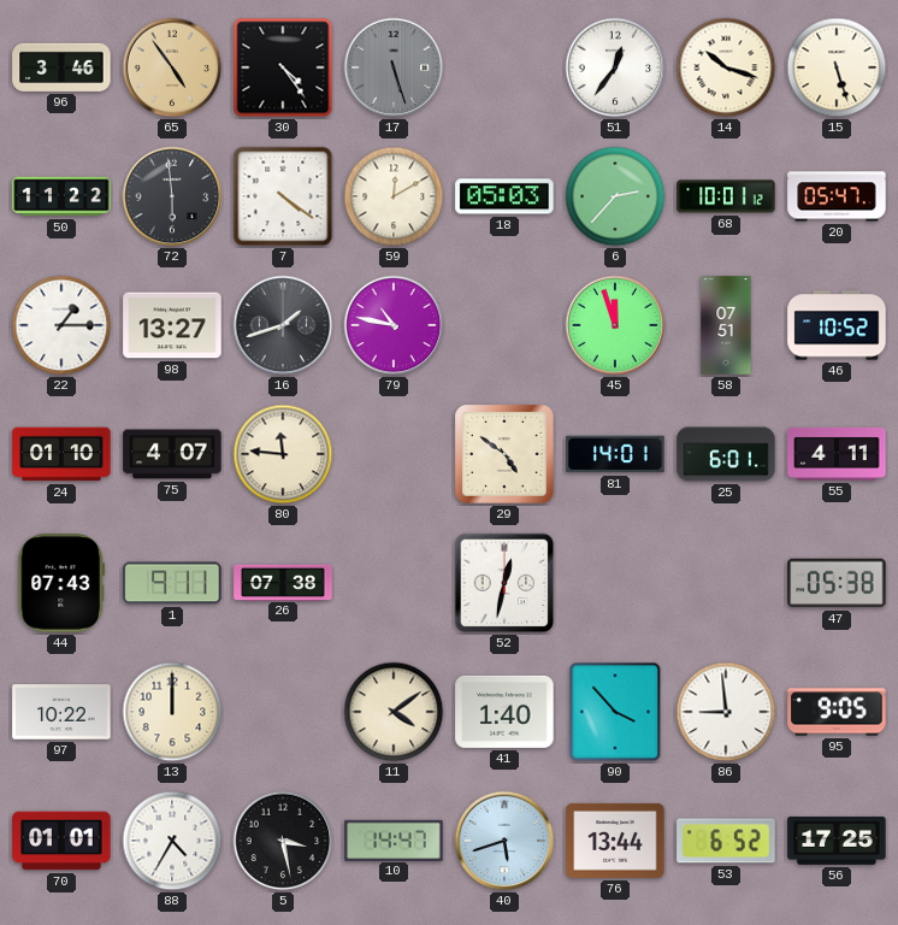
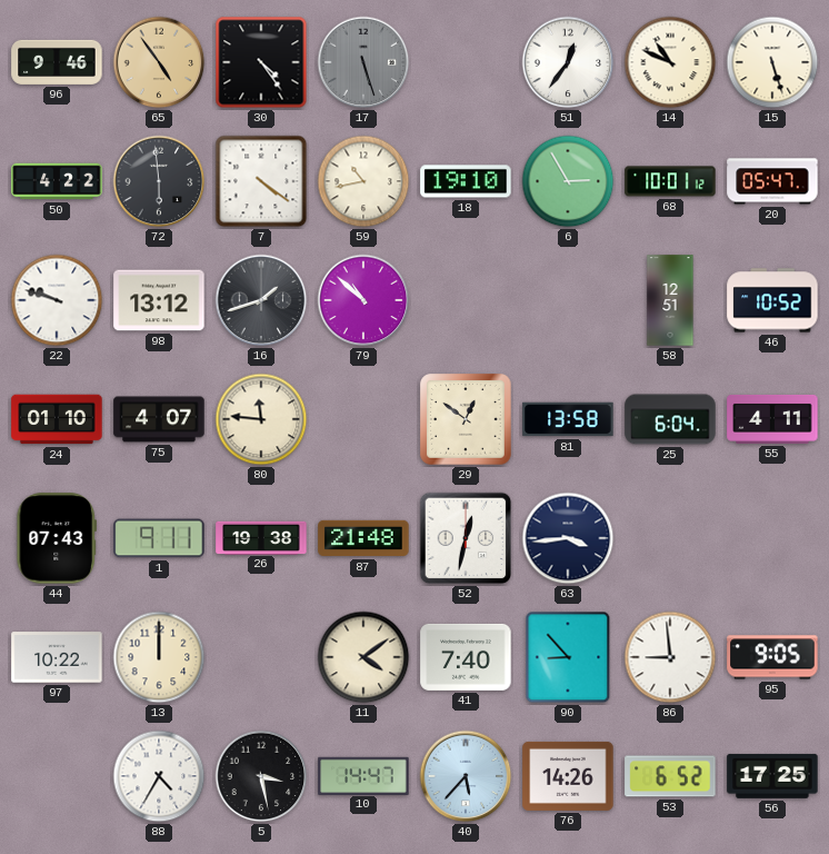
96: 3:46 -> 9:46
14: 10:18 -> 10:49
50: 11:22 -> 4:22
59: 12:10 -> 10:43
18: 05:03 -> 19:10
6: 2:37 -> 2:55
22: 1:15 -> 9:48
98: 13:27 -> 13:12
79: 10:47 -> 10:52
45: 11:57 -> none
58: 07:51 -> 12:51
29: 4:51 -> 12:51
81: 14:01 -> 13:58
25: 6:01 -> 6:04
26: 07:38 -> 19:38
87: none -> 21:48
63: none -> 3:44
47: 05:38 -> none
41: 1:40 -> 7:40
90: 3:53 -> 8:53
70: 01:01 -> none
40: 5:42 -> 5:37
76: 13:44 -> 14:26
